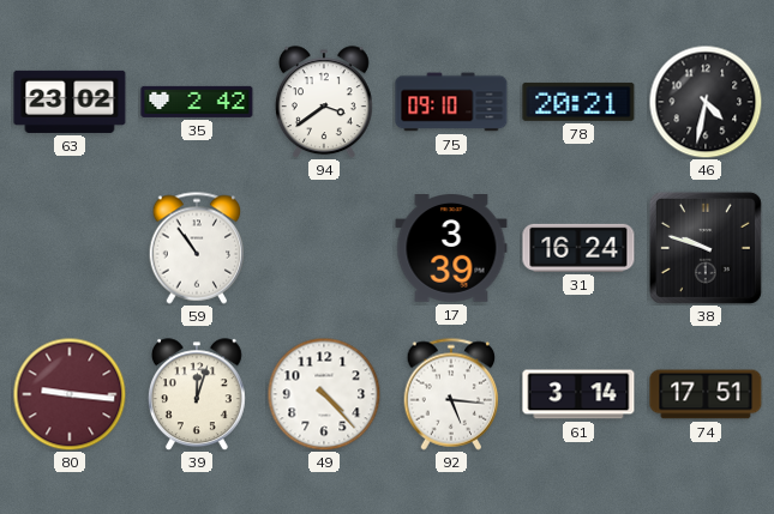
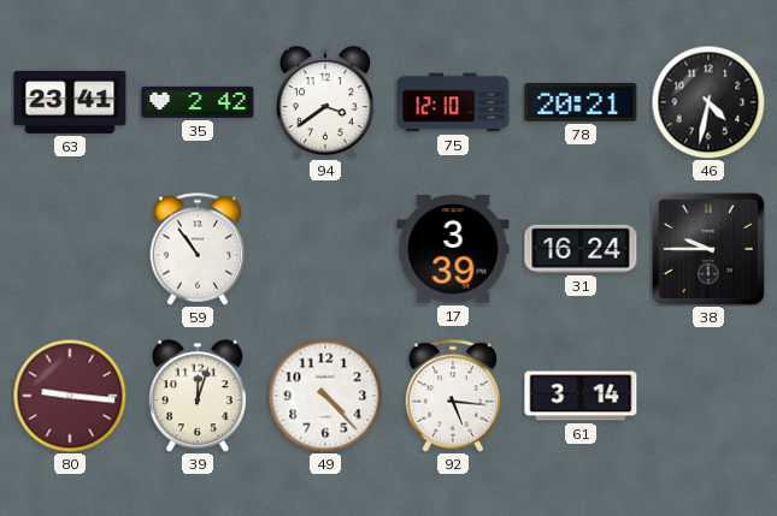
63: 23:02 -> 23:41
75: 09:10 -> 12:10
38: 9:48 -> 9:45
74: 17:51 -> none
